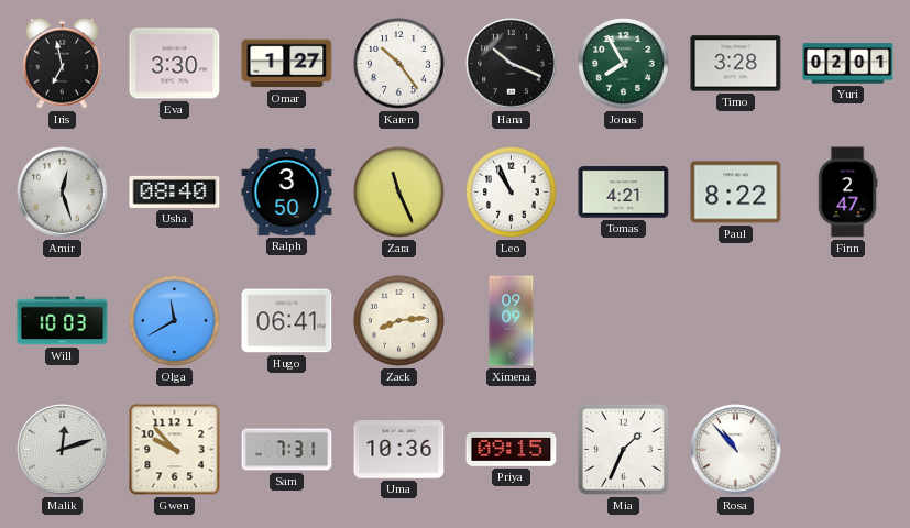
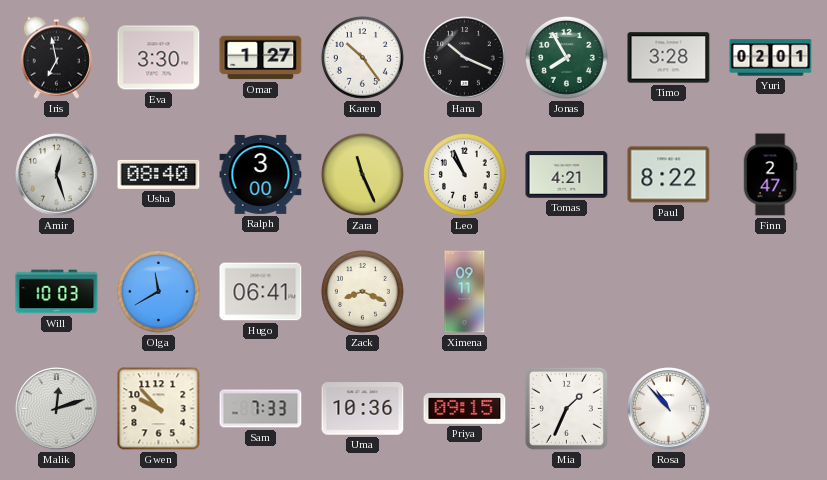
Ralph: 3:50 -> 3:00
Zack: 8:14 -> 8:19
Ximena: 09:09 -> 09:11
Sam: 7:31 -> 7:33
